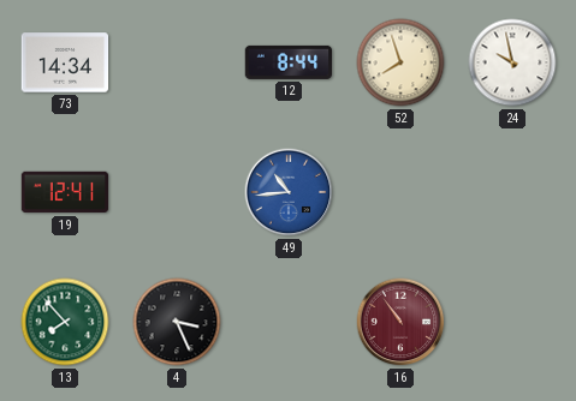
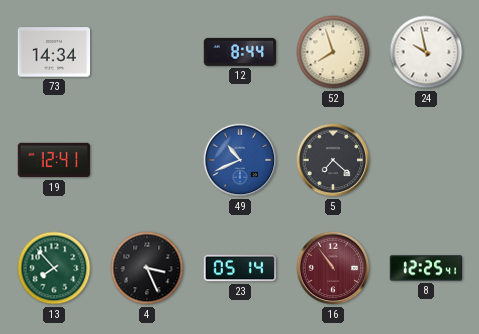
49: 10:44 -> 10:41
5: none -> 7:22
23: none -> 05:14
8: none -> 12:25
